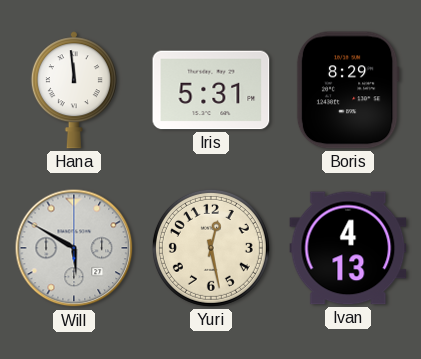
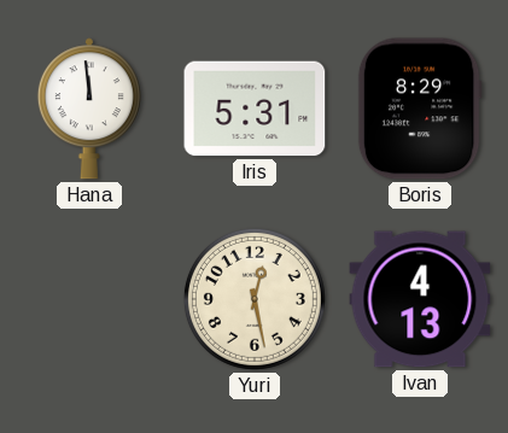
Will: 5:50 -> none
